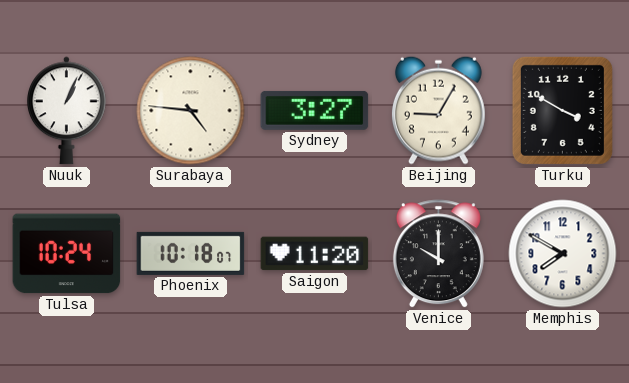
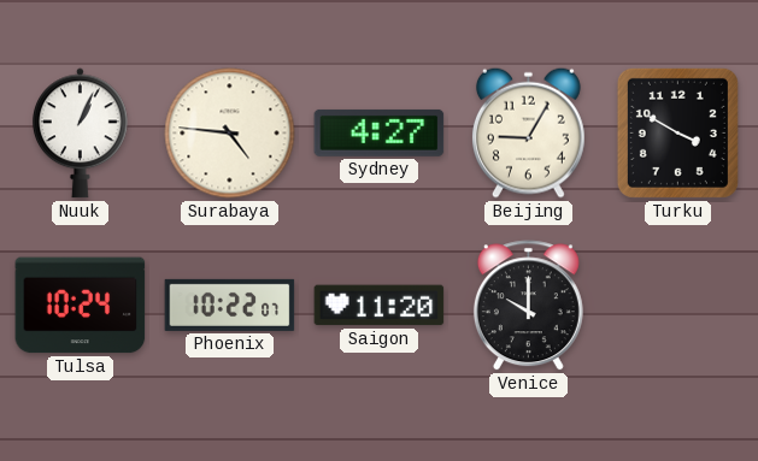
Sydney: 3:27 -> 4:27
Phoenix: 10:18 -> 10:22
Memphis: 7:50 -> none
